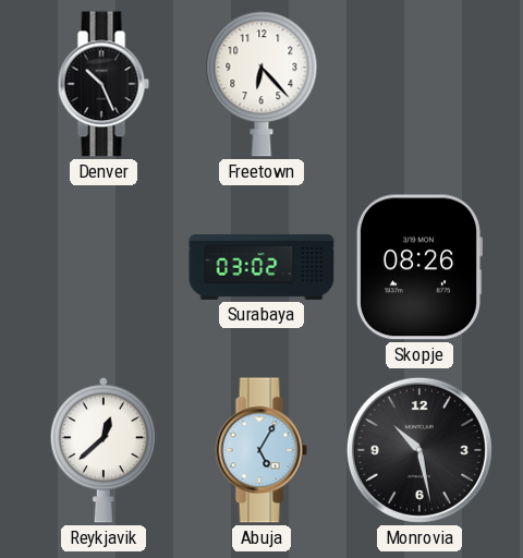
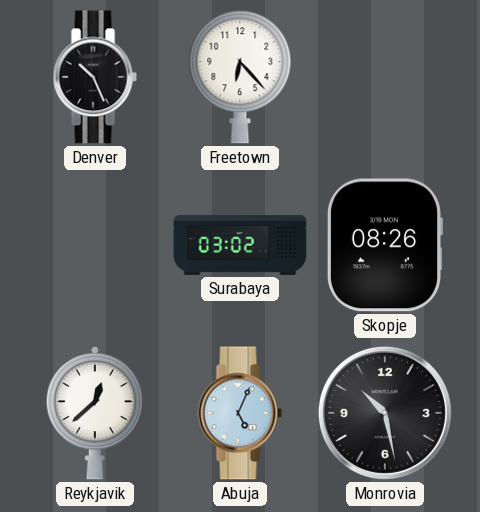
Abuja: 5:05 -> 5:04
